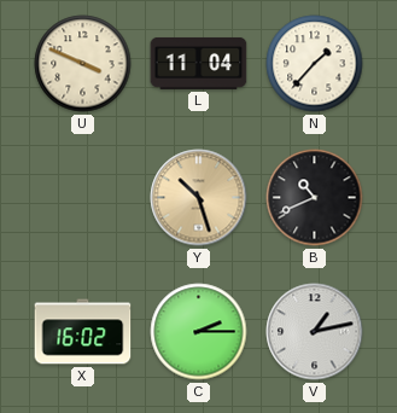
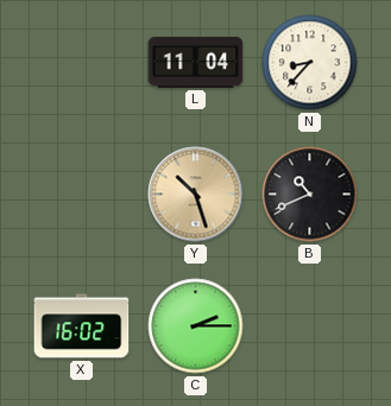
U: 3:49 -> none
N: 1:37 -> 8:37
V: 1:13 -> none
